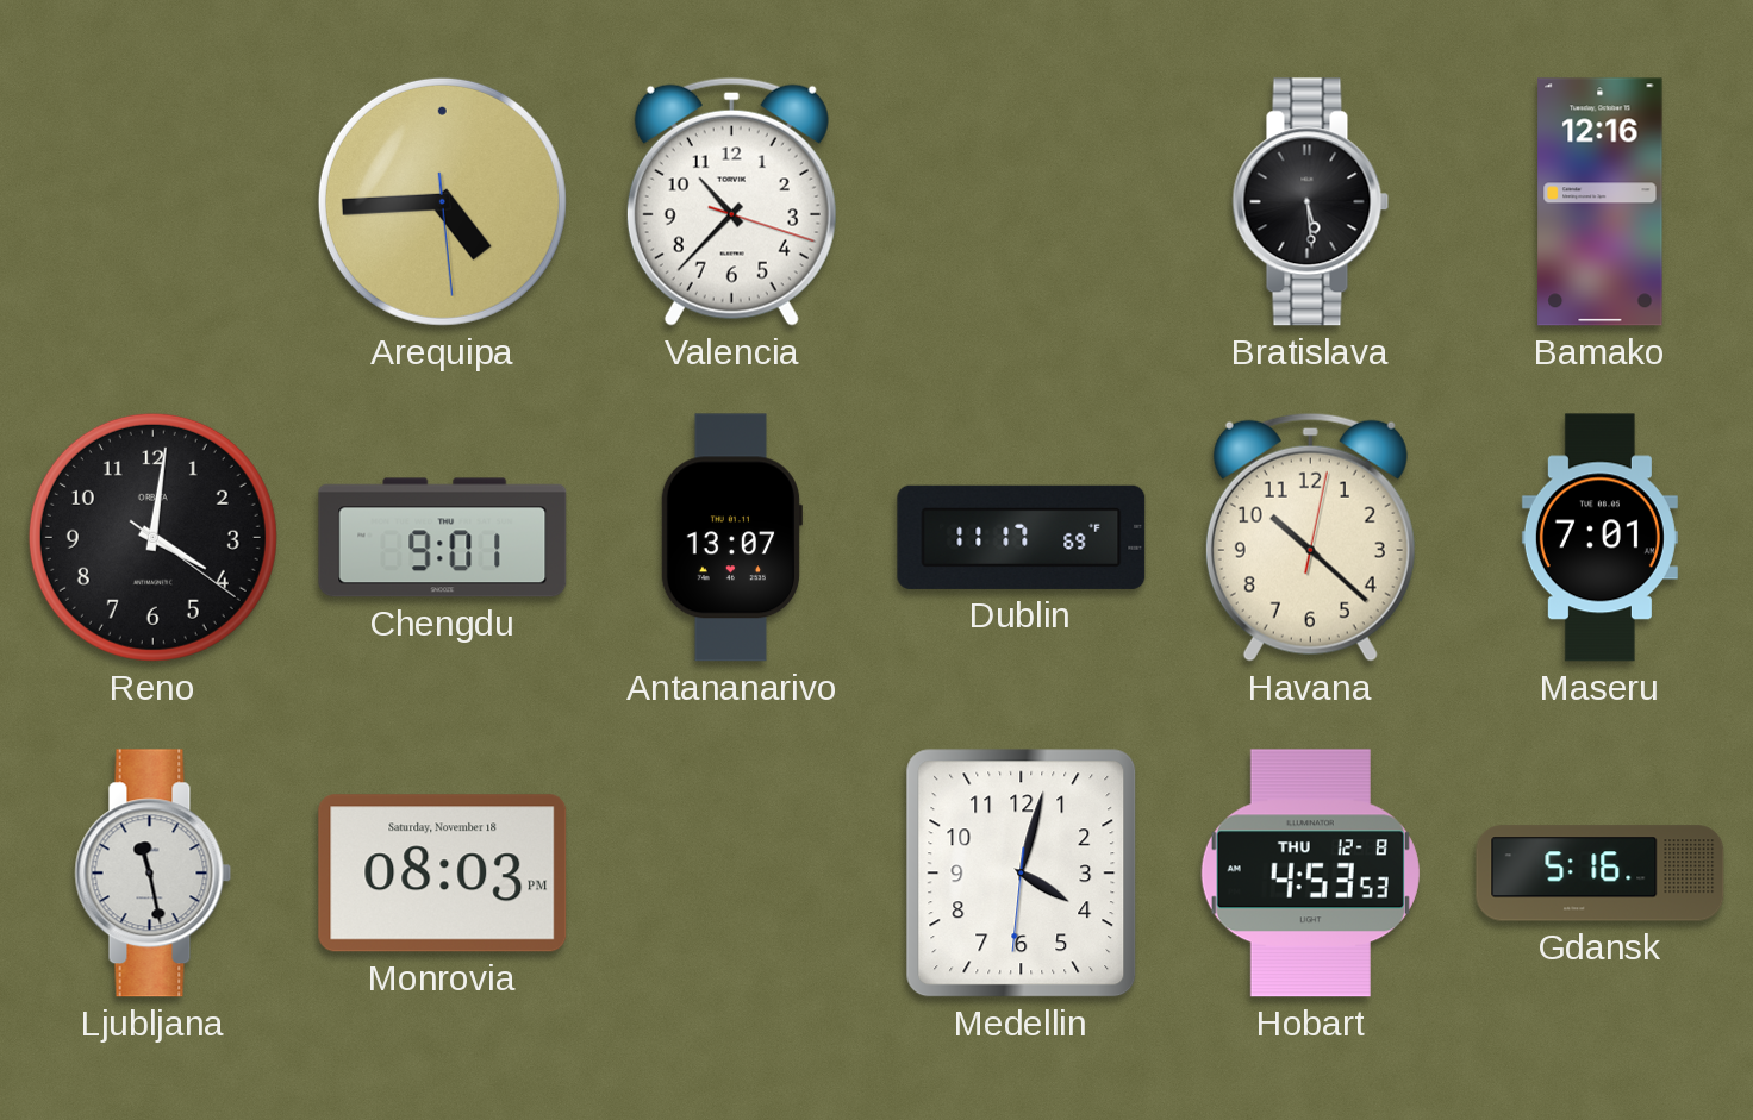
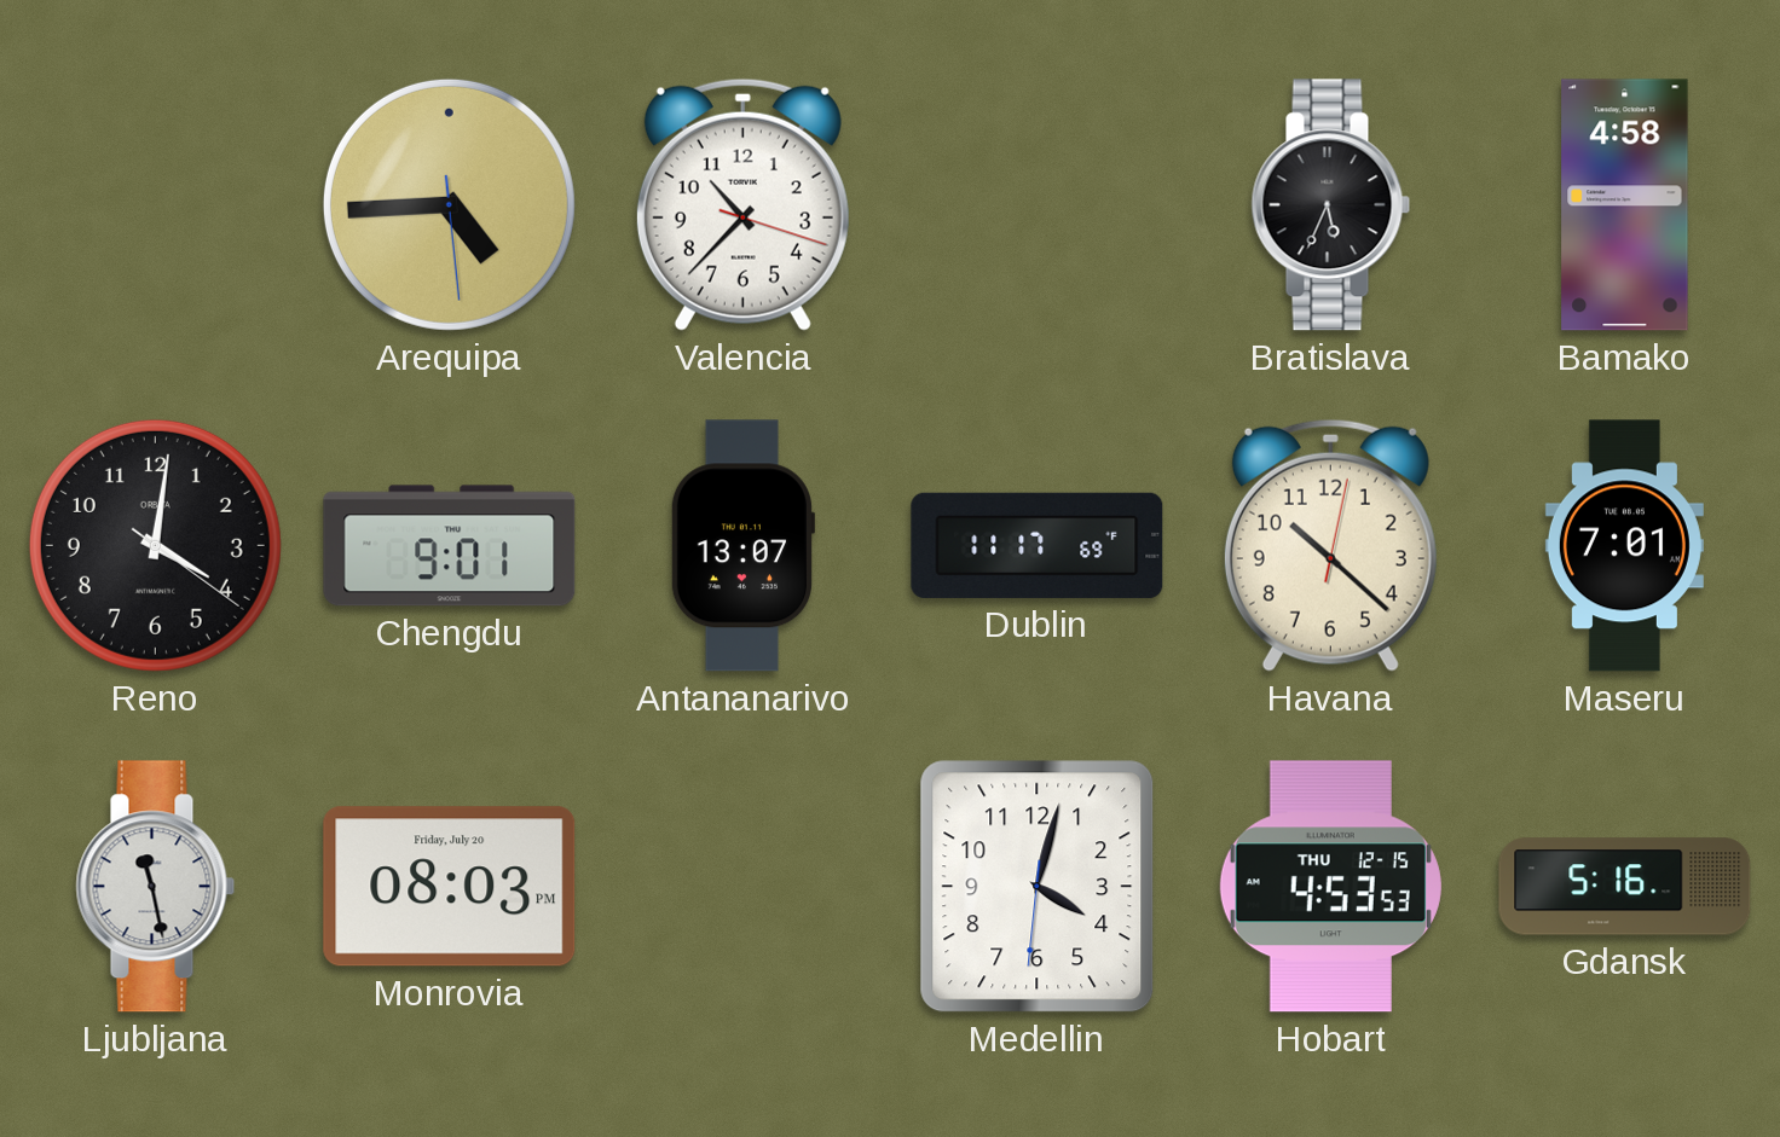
Bratislava: 5:29 -> 5:34
Bamako: 12:16 -> 4:58
Monrovia date: Saturday, November 18 -> Friday, July 20
Hobart date: THU 12-8 -> THU 12-15
